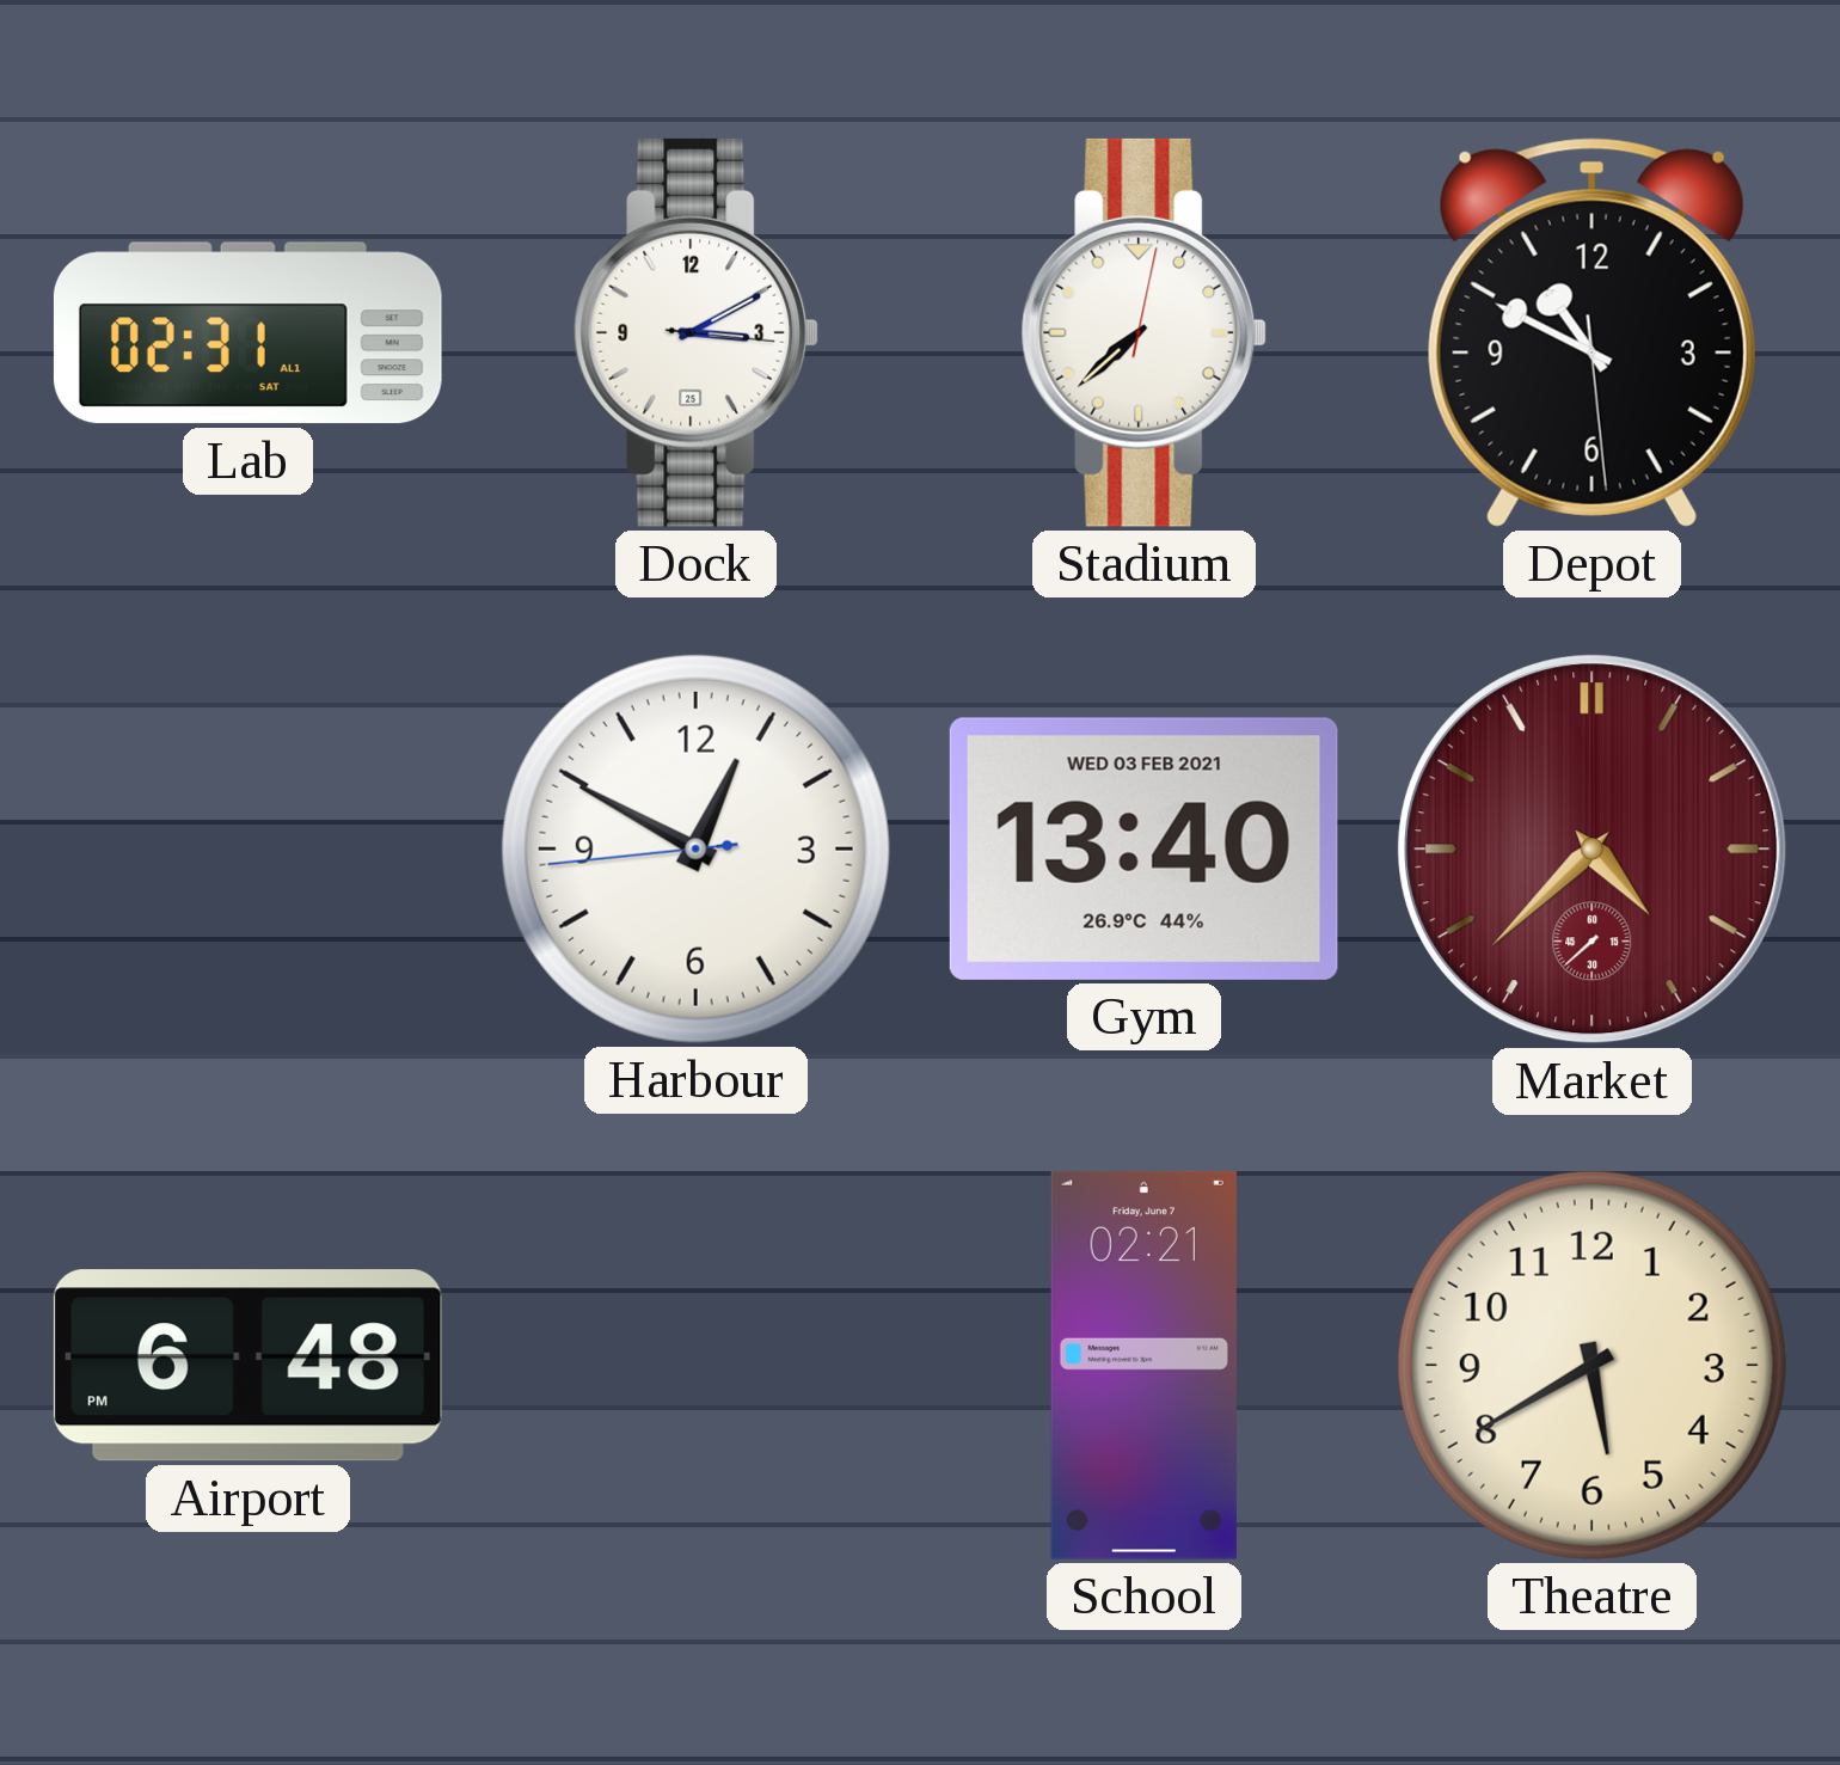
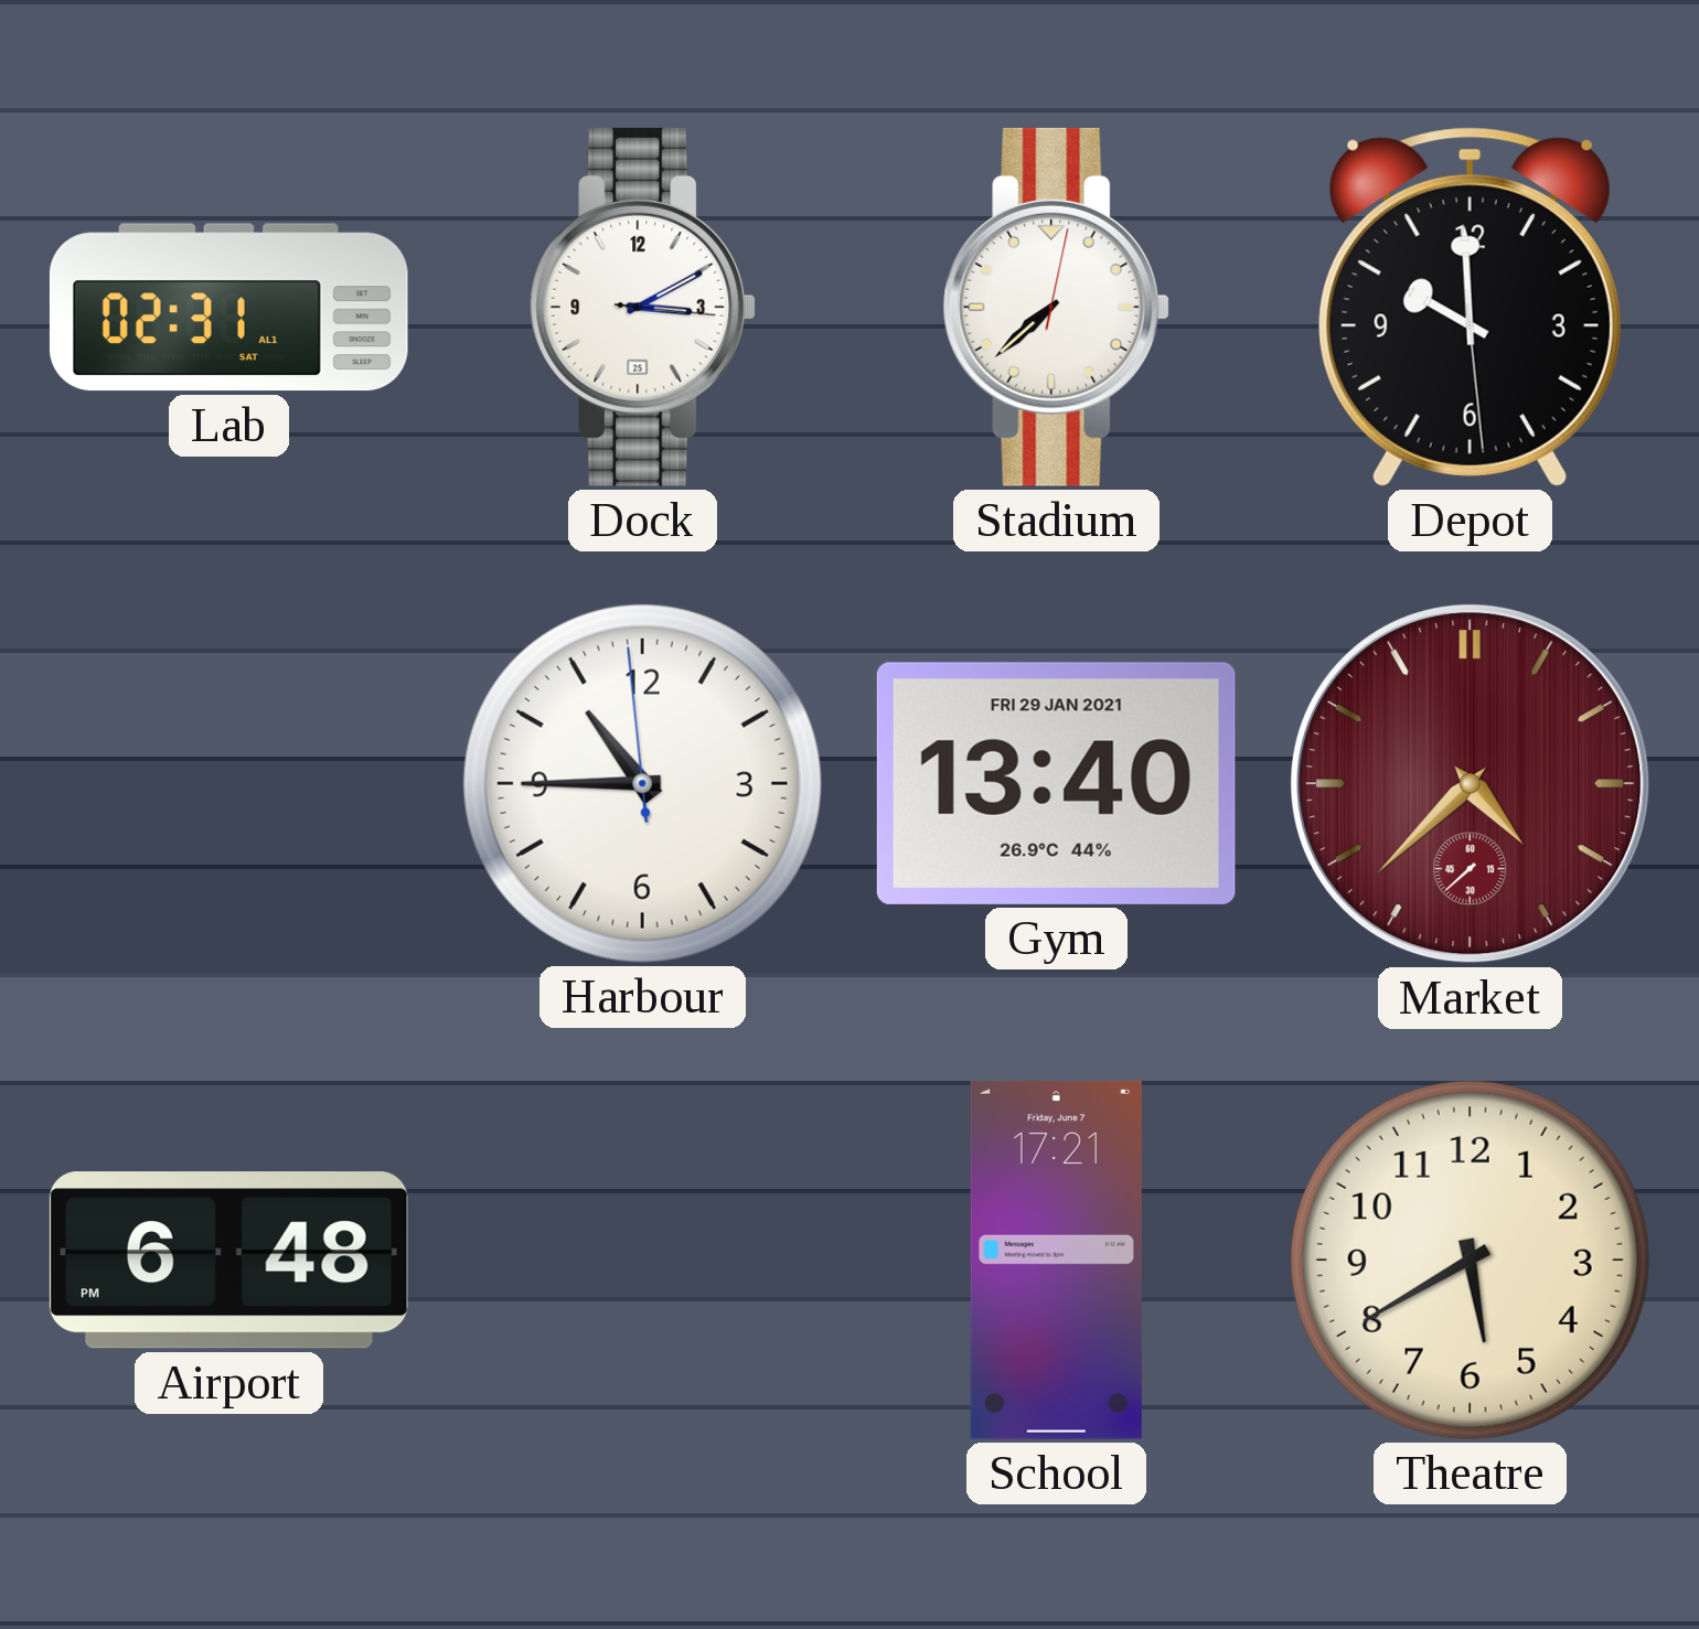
Depot: 10:49 -> 9:59
Harbour: 12:49 -> 10:44
Gym date: WED 03 FEB 2021 -> FRI 29 JAN 2021
School: 02:21 -> 17:21
